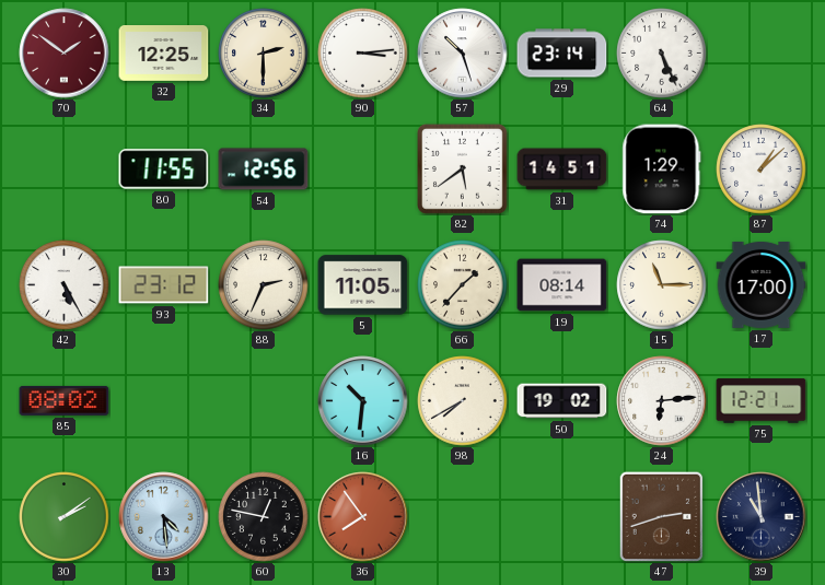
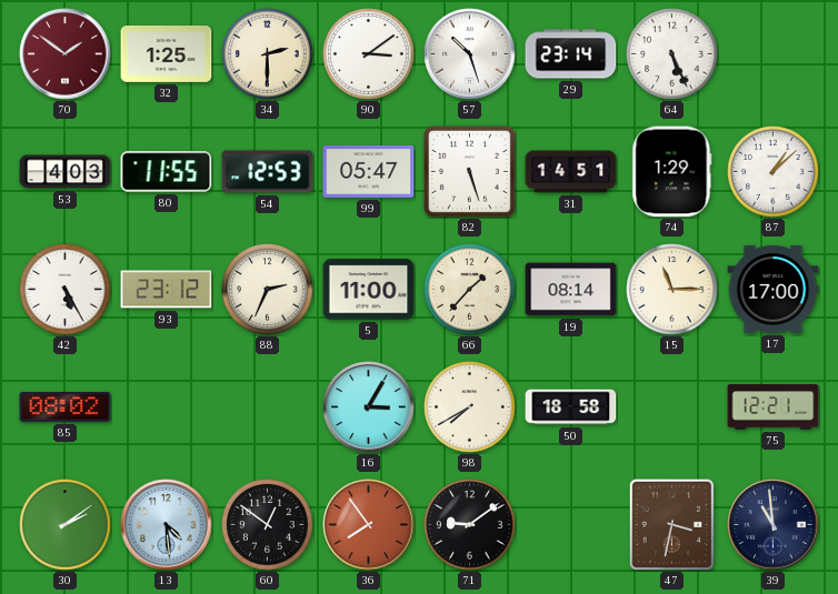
32: 12:25 -> 1:25
90: 3:14 -> 3:09
53: none -> 4:03
54: 12:56 -> 12:53
99: none -> 05:47
82: 5:39 -> 5:27
5: 11:05 -> 11:00
16: 10:31 -> 3:05
50: 19:02 -> 18:58
24: 6:14 -> none
60: 12:47 -> 12:51
71: none -> 9:09
47: 2:42 -> 3:32
